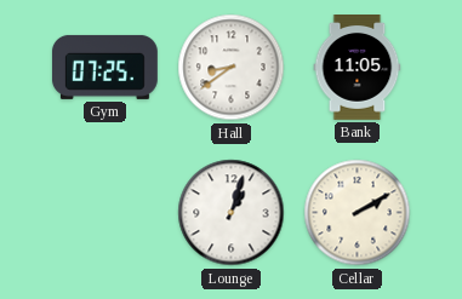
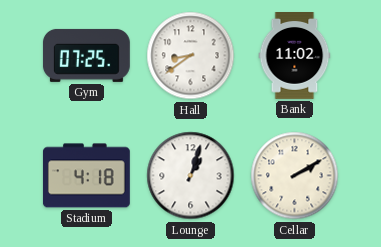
Bank: 11:05 -> 11:02
Stadium: none -> 4:18
